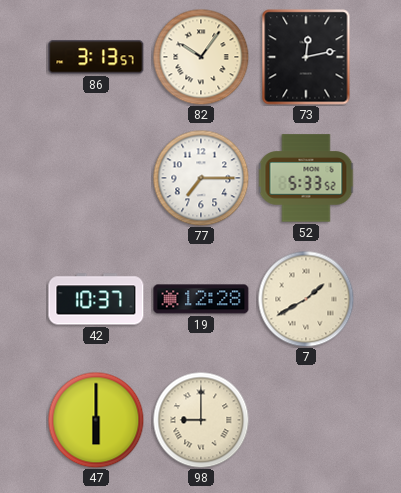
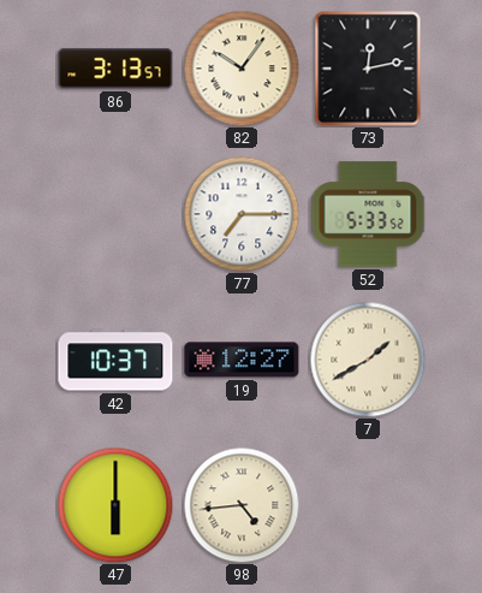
19: 12:28 -> 12:27
98: 9:00 -> 4:44
